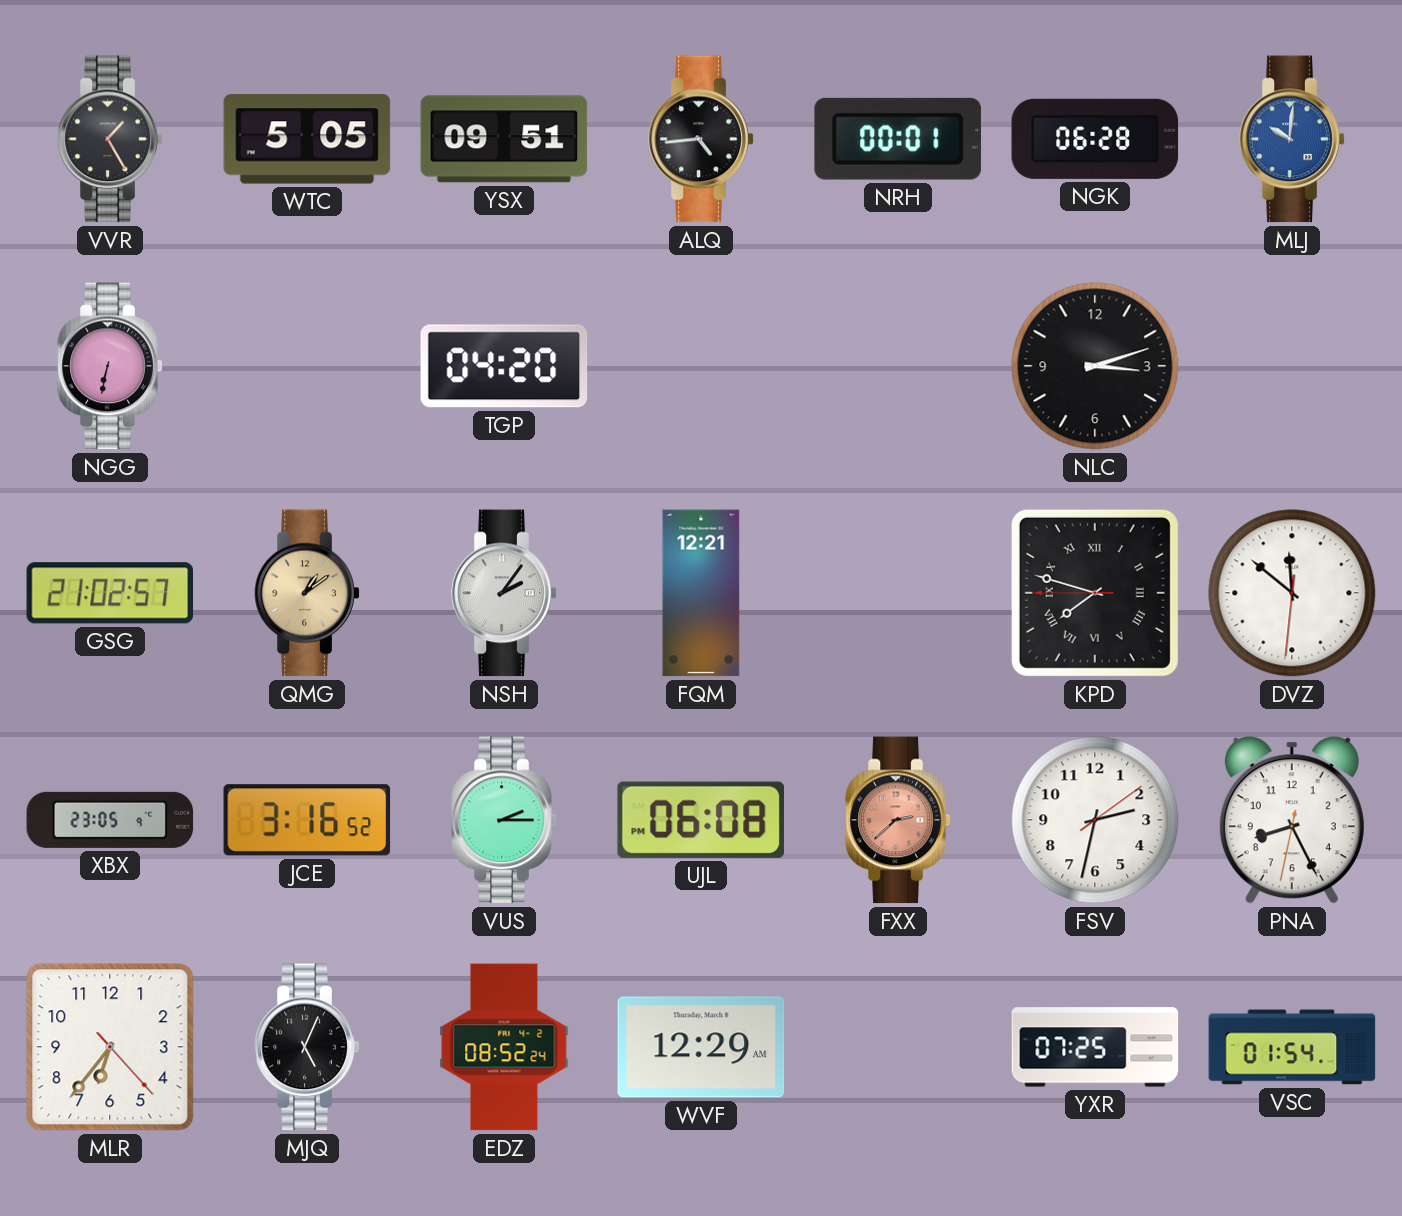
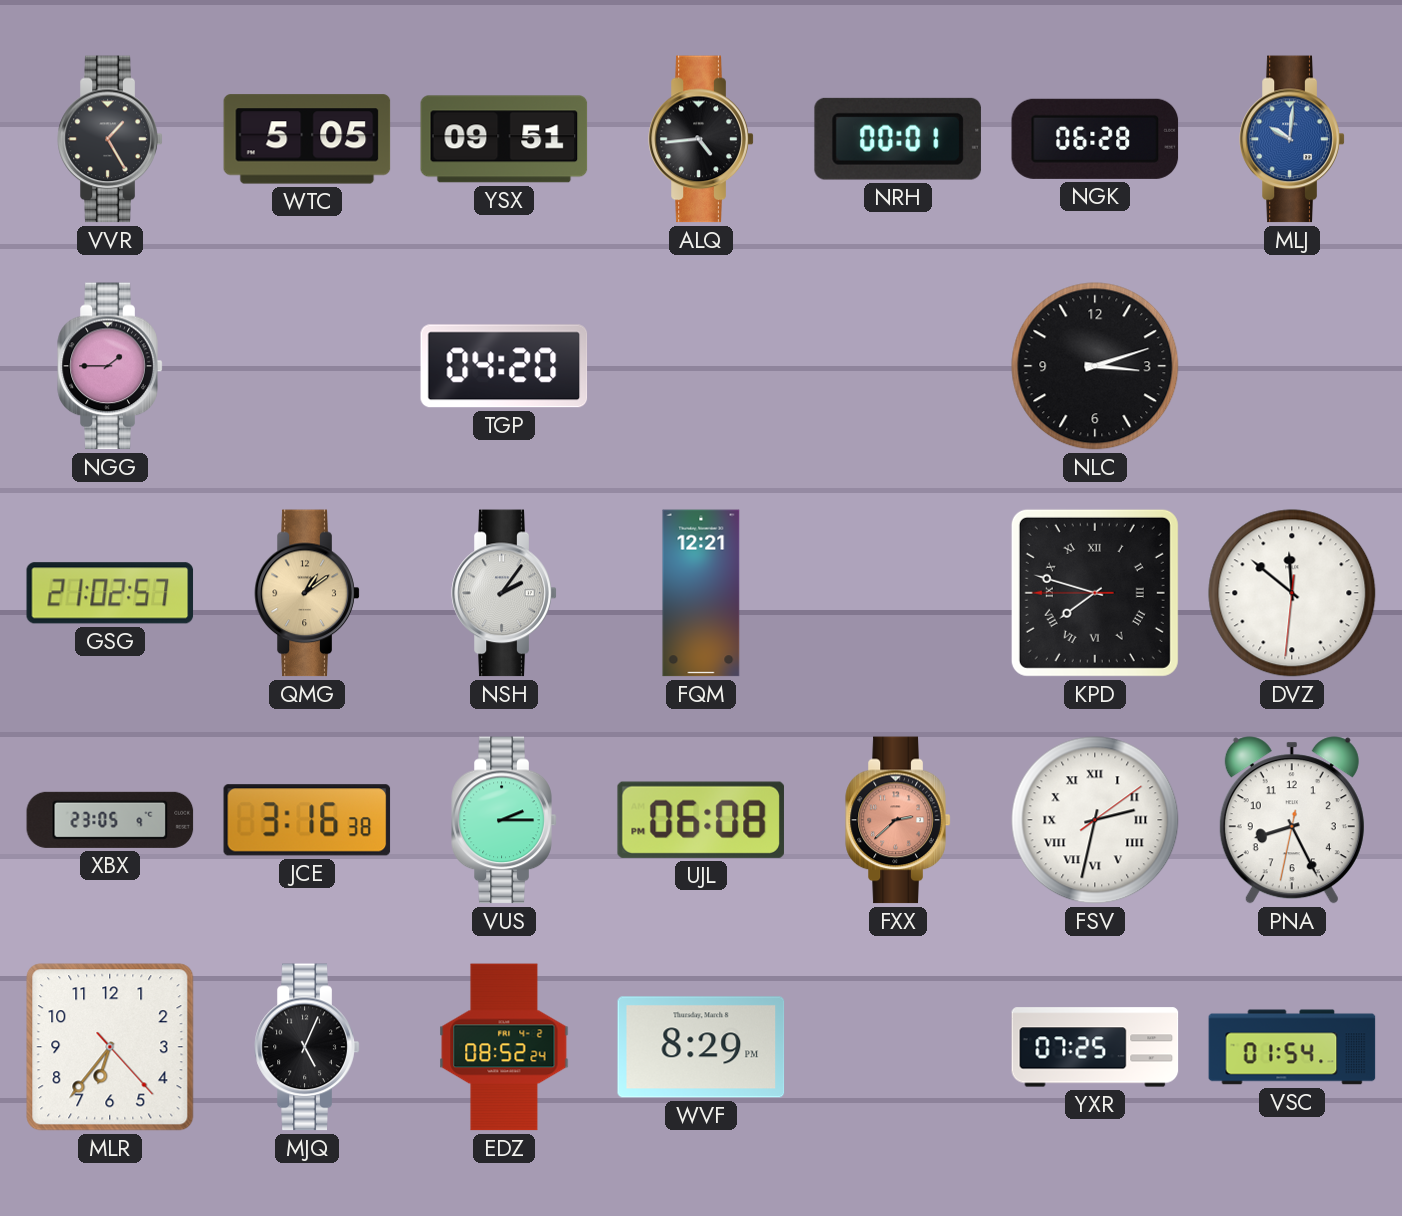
NGG: 6:32 -> 1:45
JCE: 3:16:52 -> 3:16:38
FSV numerals: Arabic -> Roman
WVF: 12:29 -> 8:29
